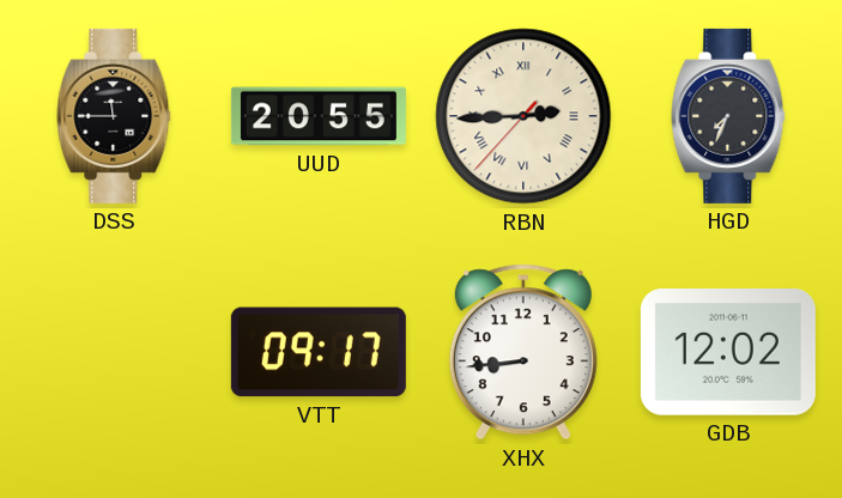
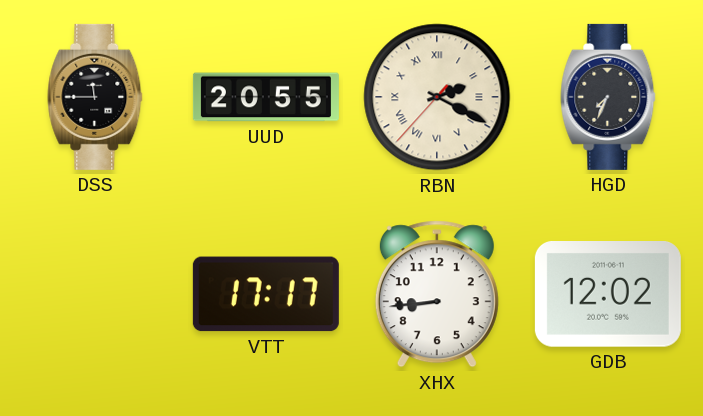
RBN: 2:44 -> 2:19
VTT: 09:17 -> 17:17
